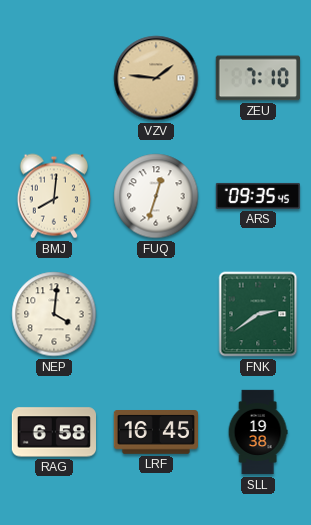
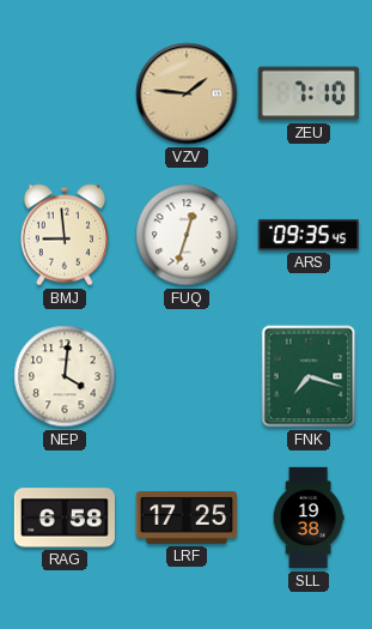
BMJ: 8:01 -> 8:59
FNK: 2:39 -> 7:18
LRF: 16:45 -> 17:25
